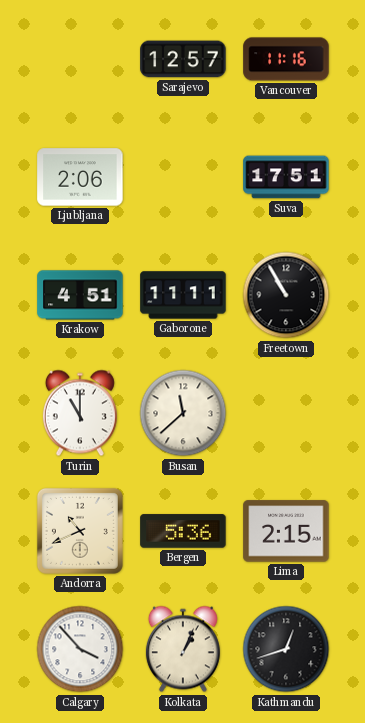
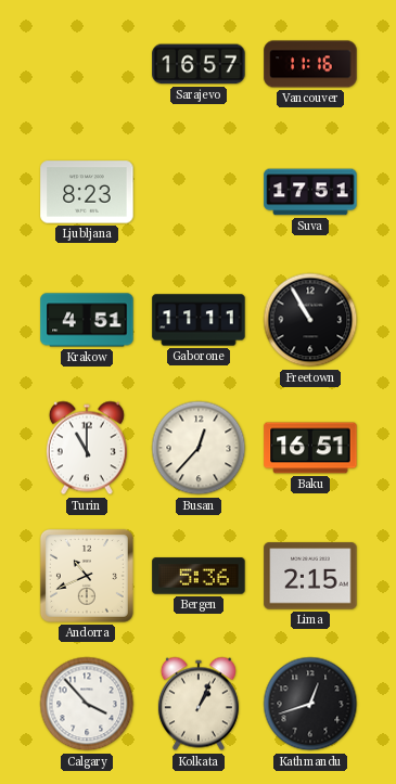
Sarajevo: 12:57 -> 16:57
Ljubljana: 2:06 -> 8:23
Busan: 11:38 -> 12:37
Baku: none -> 16:51
